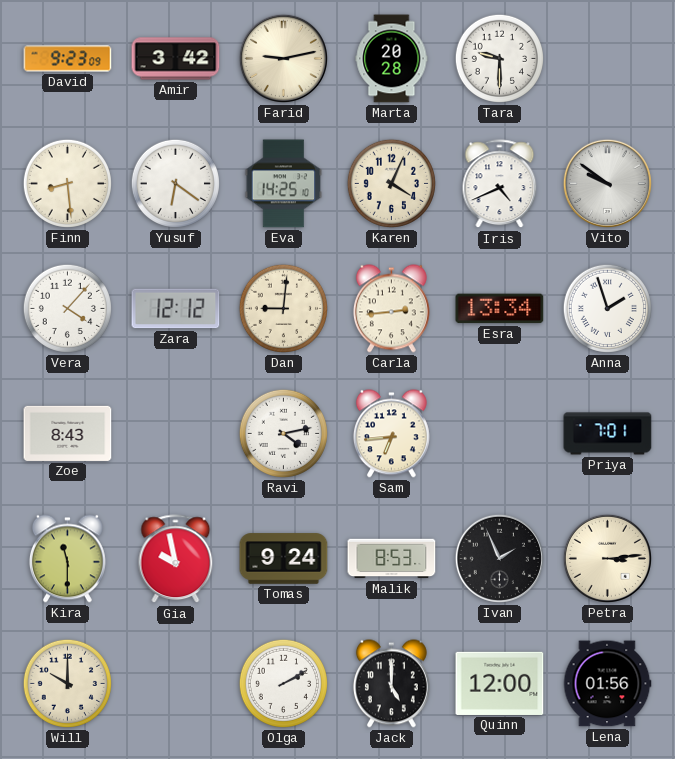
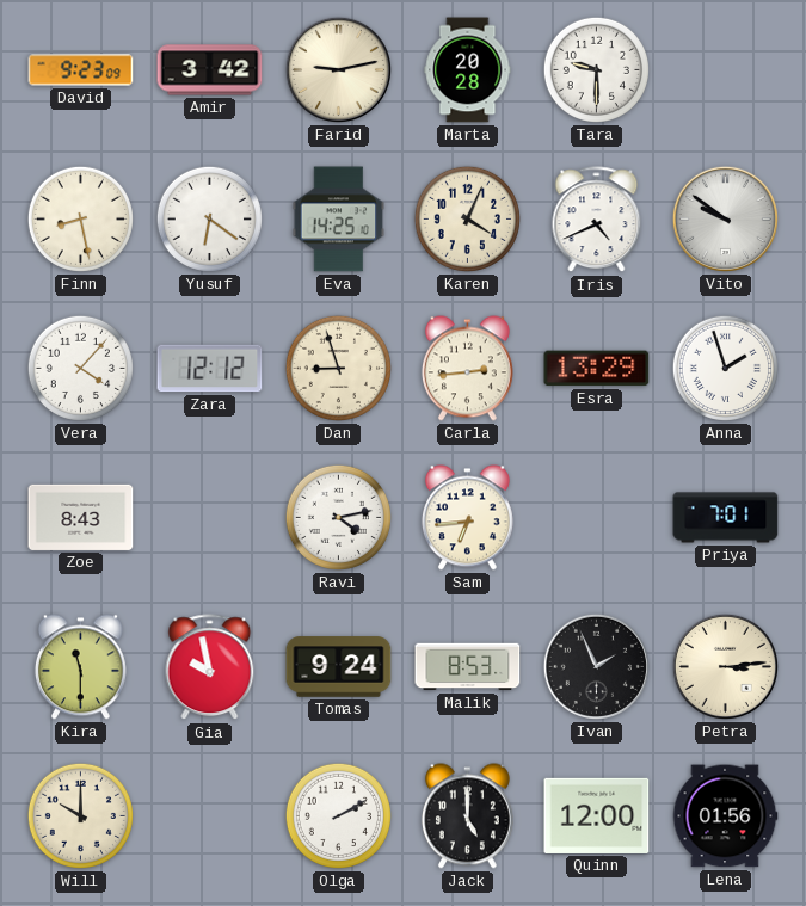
Finn: 8:29 -> 8:28
Dan: 9:01 -> 8:57
Esra: 13:34 -> 13:29
